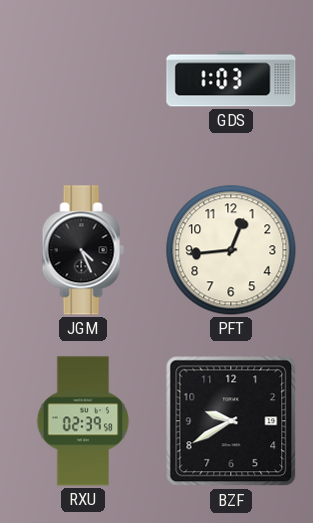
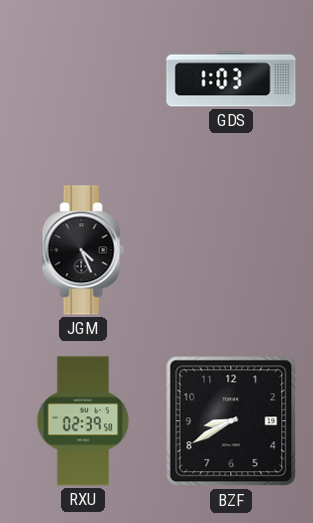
PFT: 12:44 -> none
BZF: 9:40 -> 8:40
